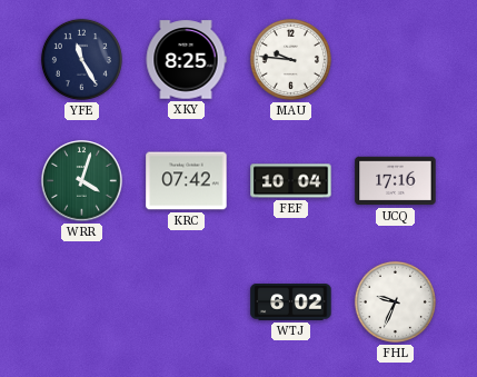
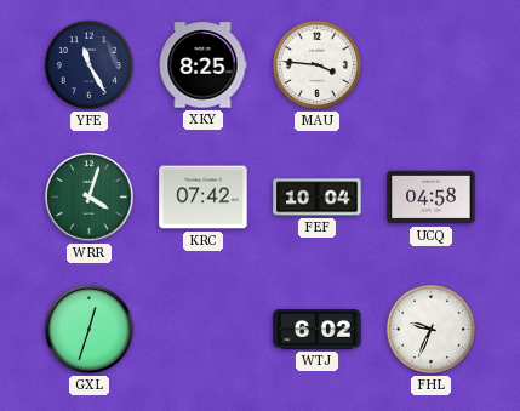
MAU: 9:46 -> 3:46
UCQ: 17:16 -> 04:58
GXL: none -> 12:33
